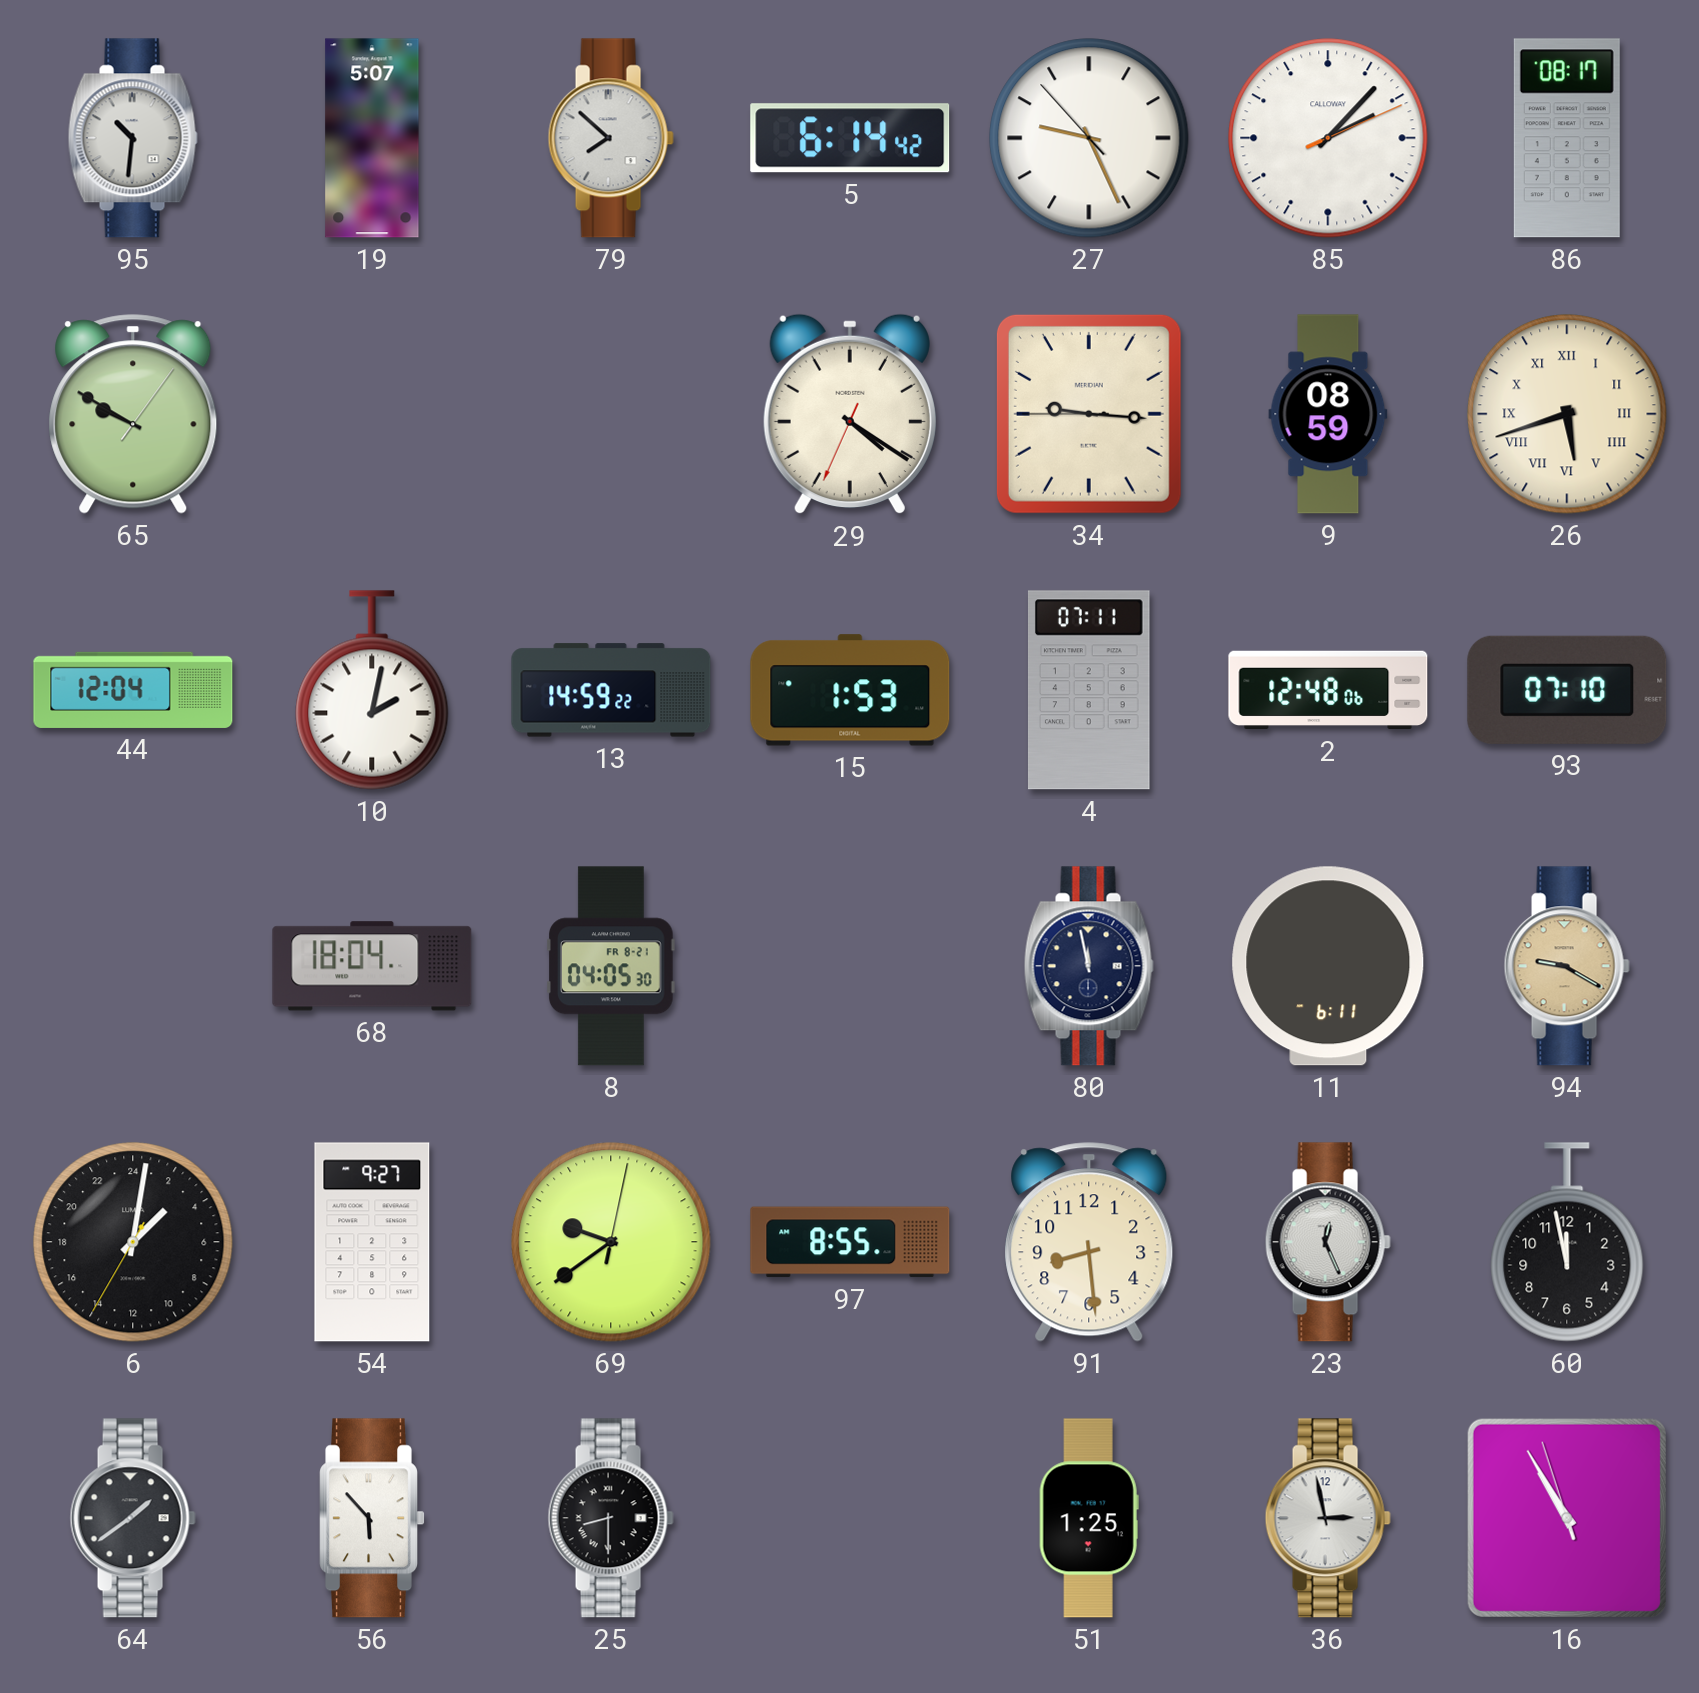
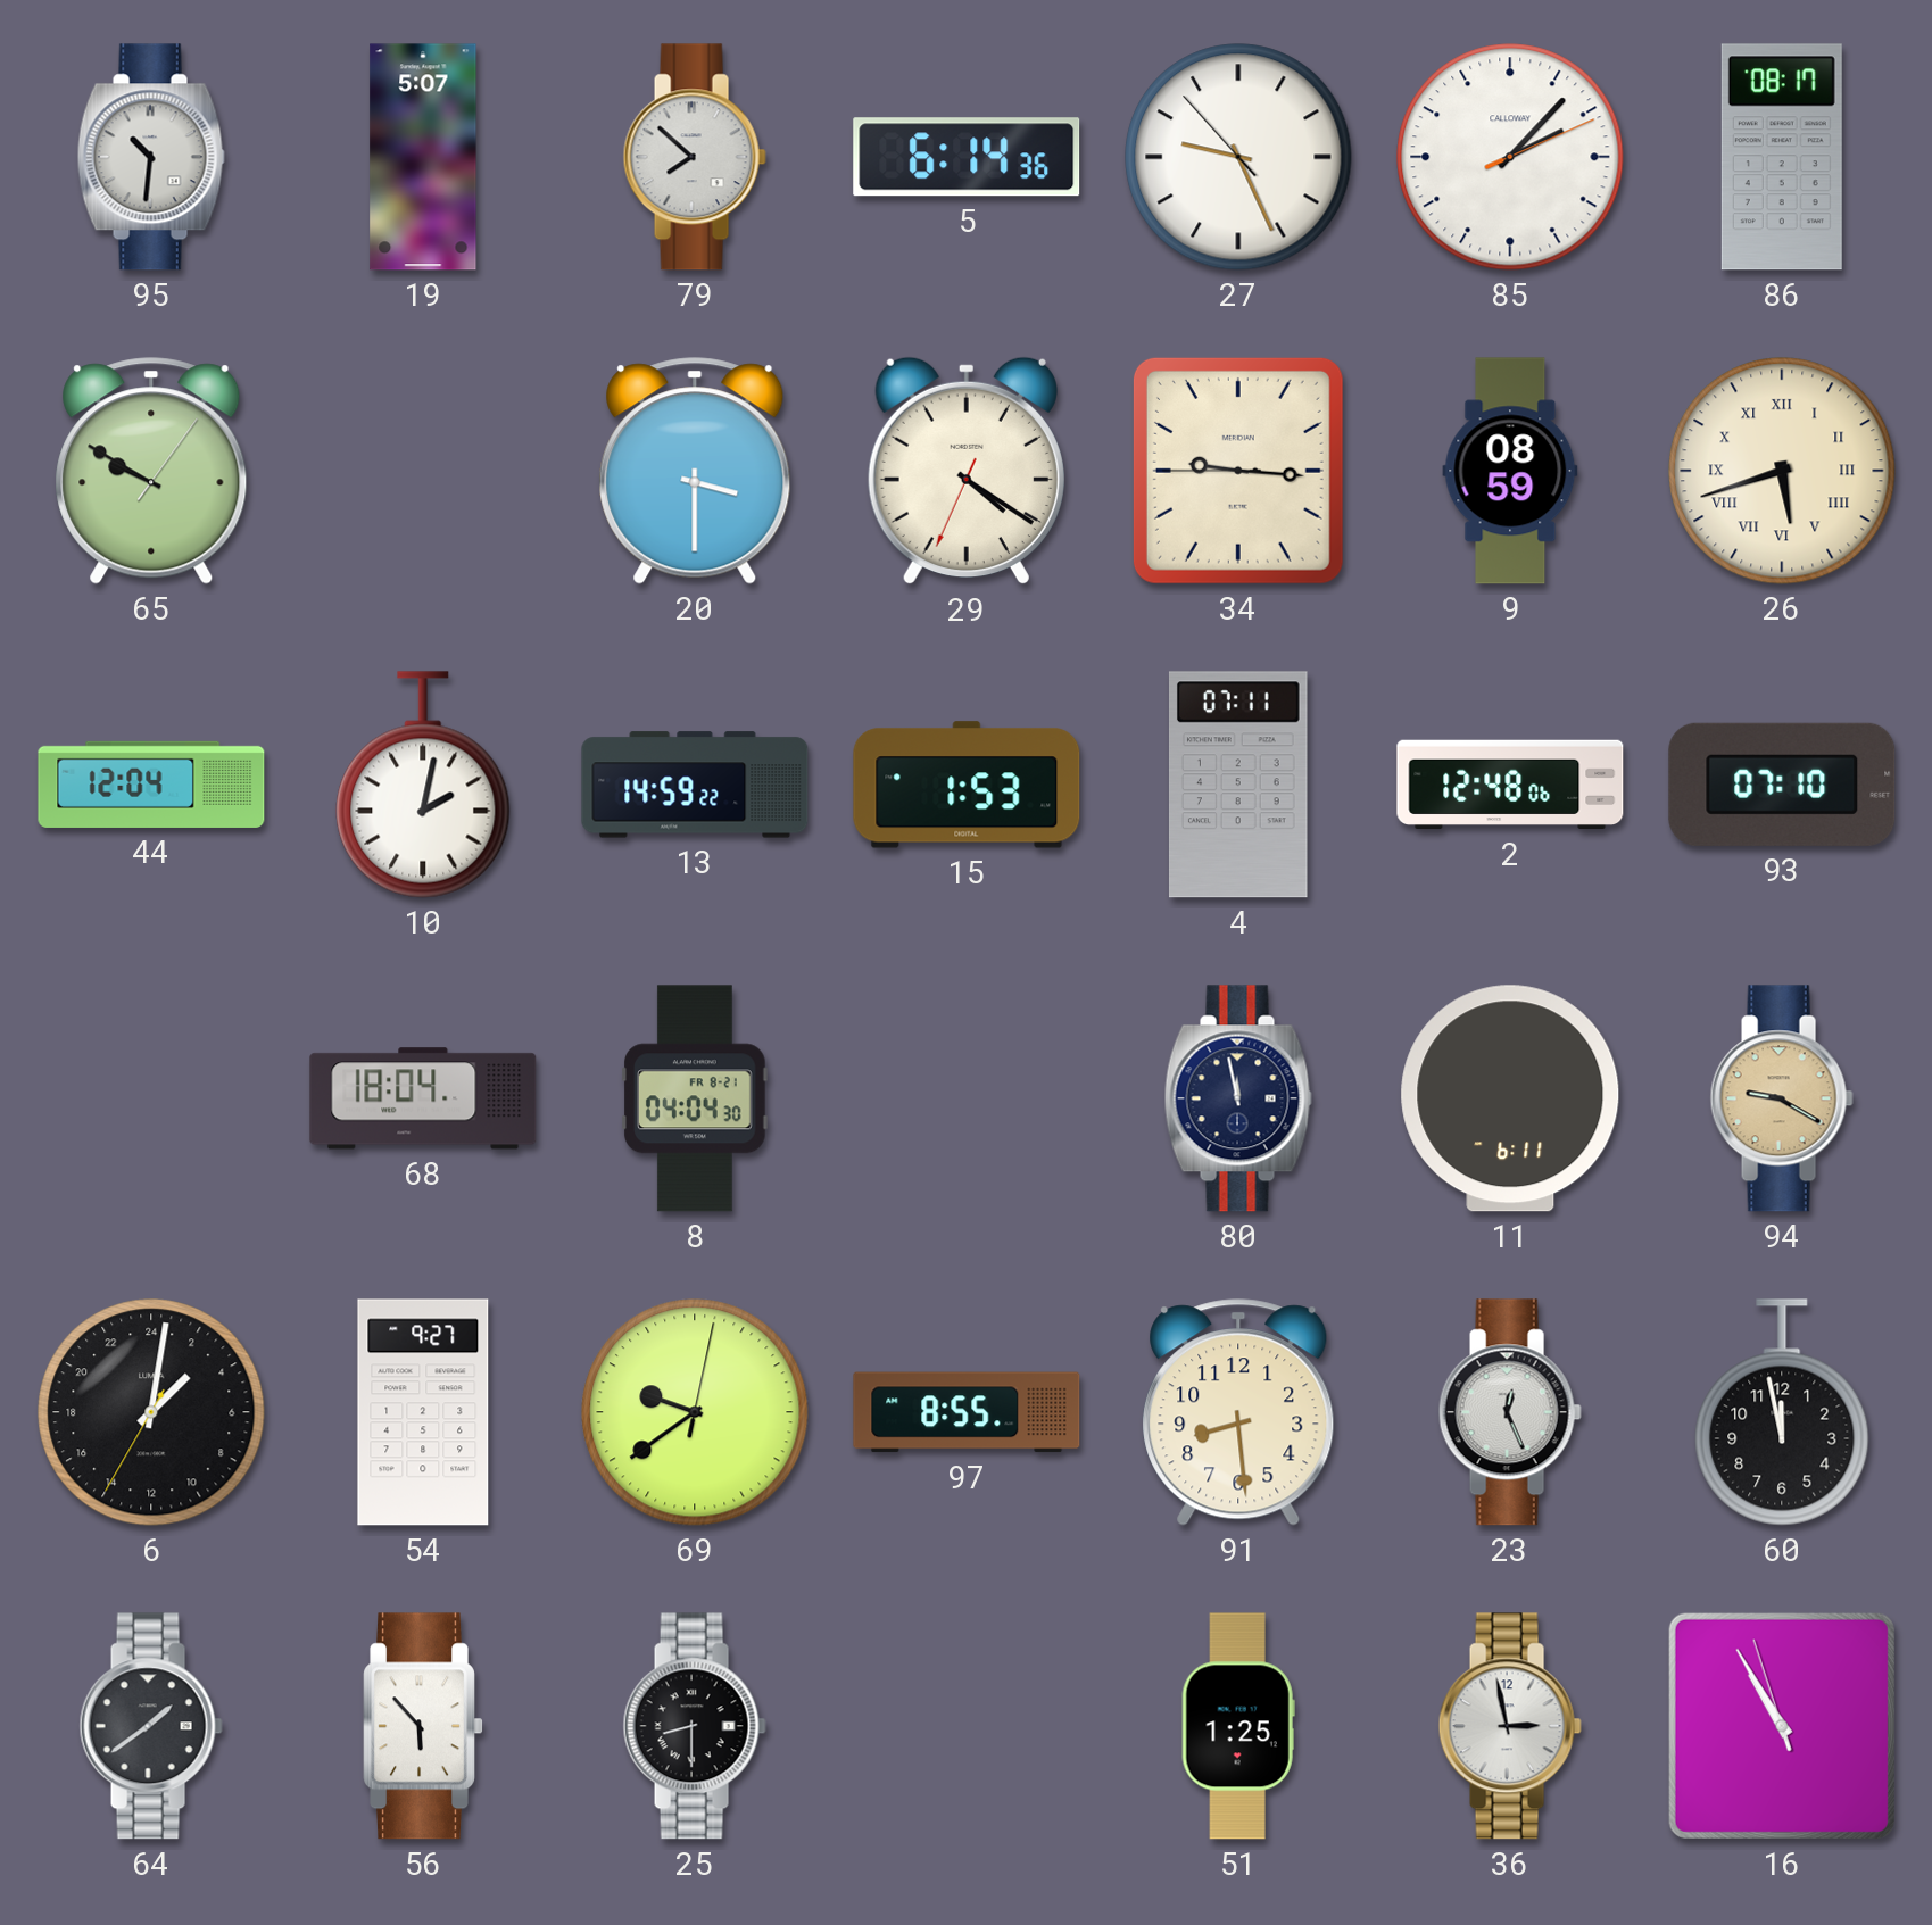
5: 6:14:42 -> 6:14:36
20: none -> 3:30
8: 04:05 -> 04:04
